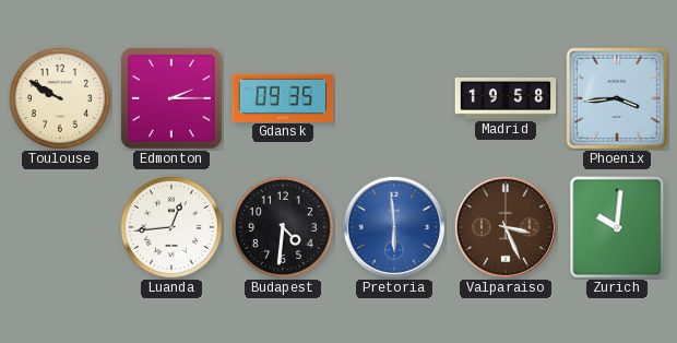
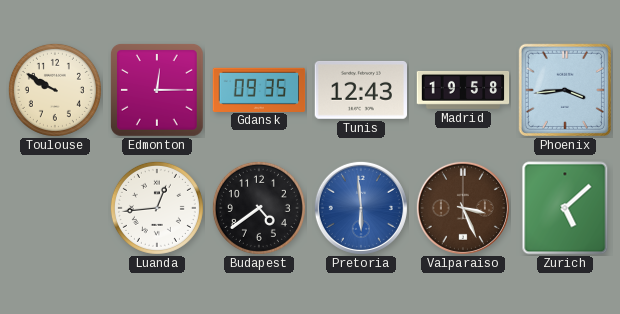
Edmonton: 2:15 -> 12:15
Tunis: none -> 12:43
Budapest: 4:31 -> 4:39
Zurich: 10:01 -> 5:08
